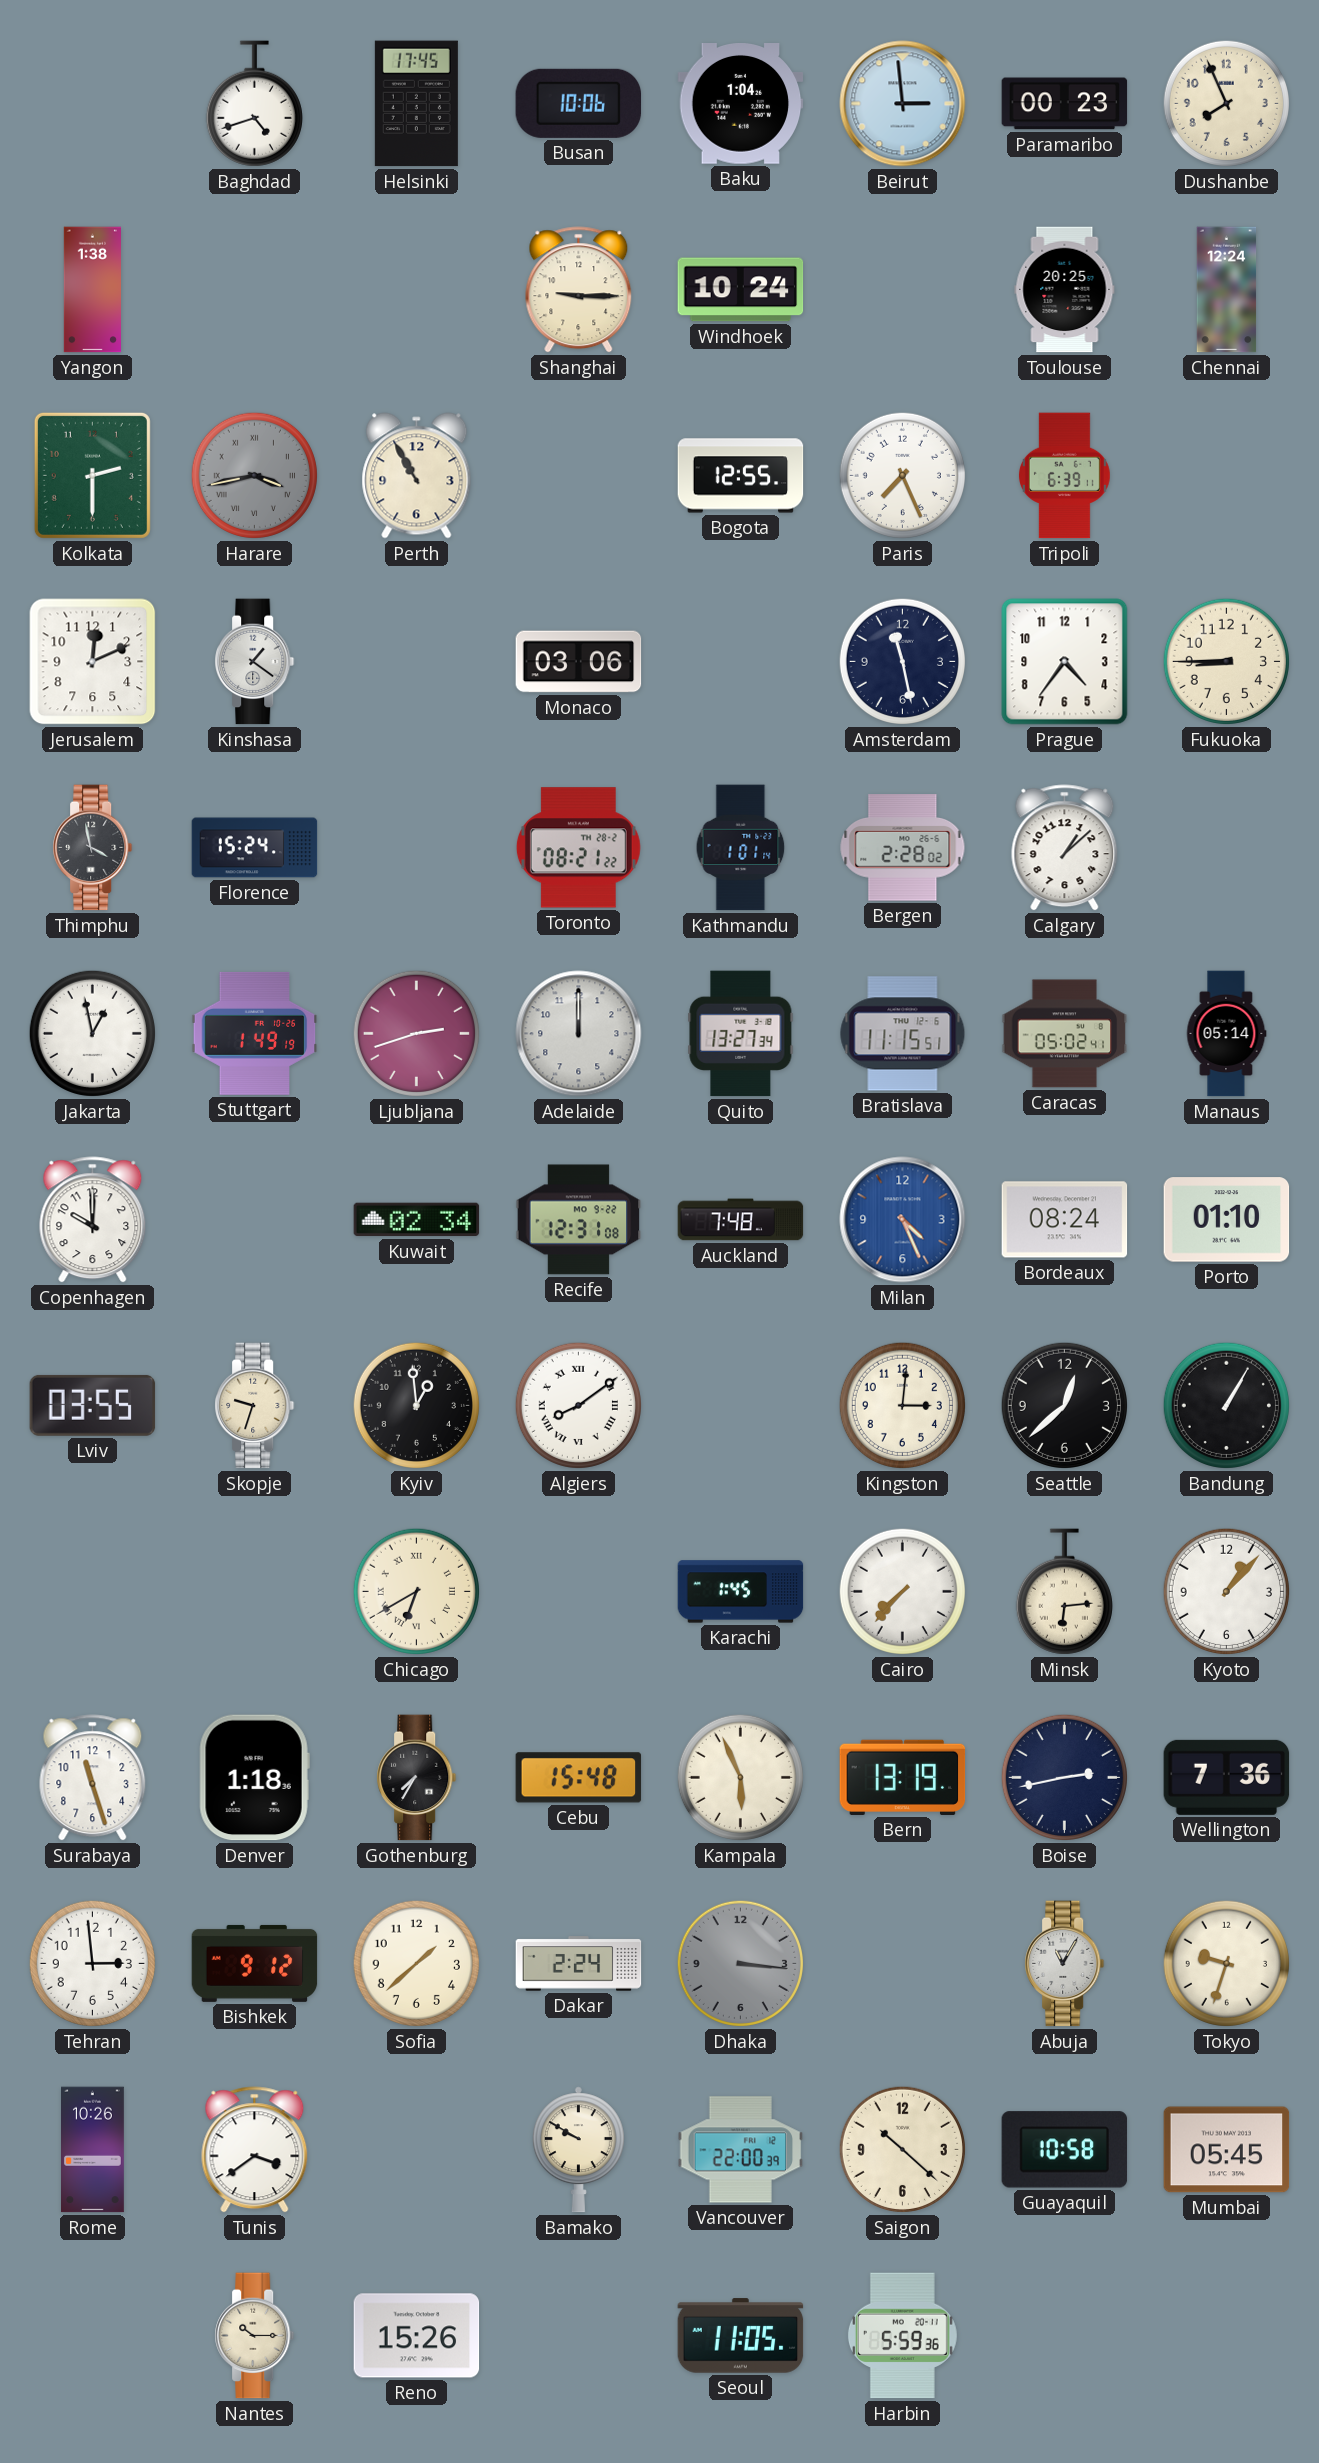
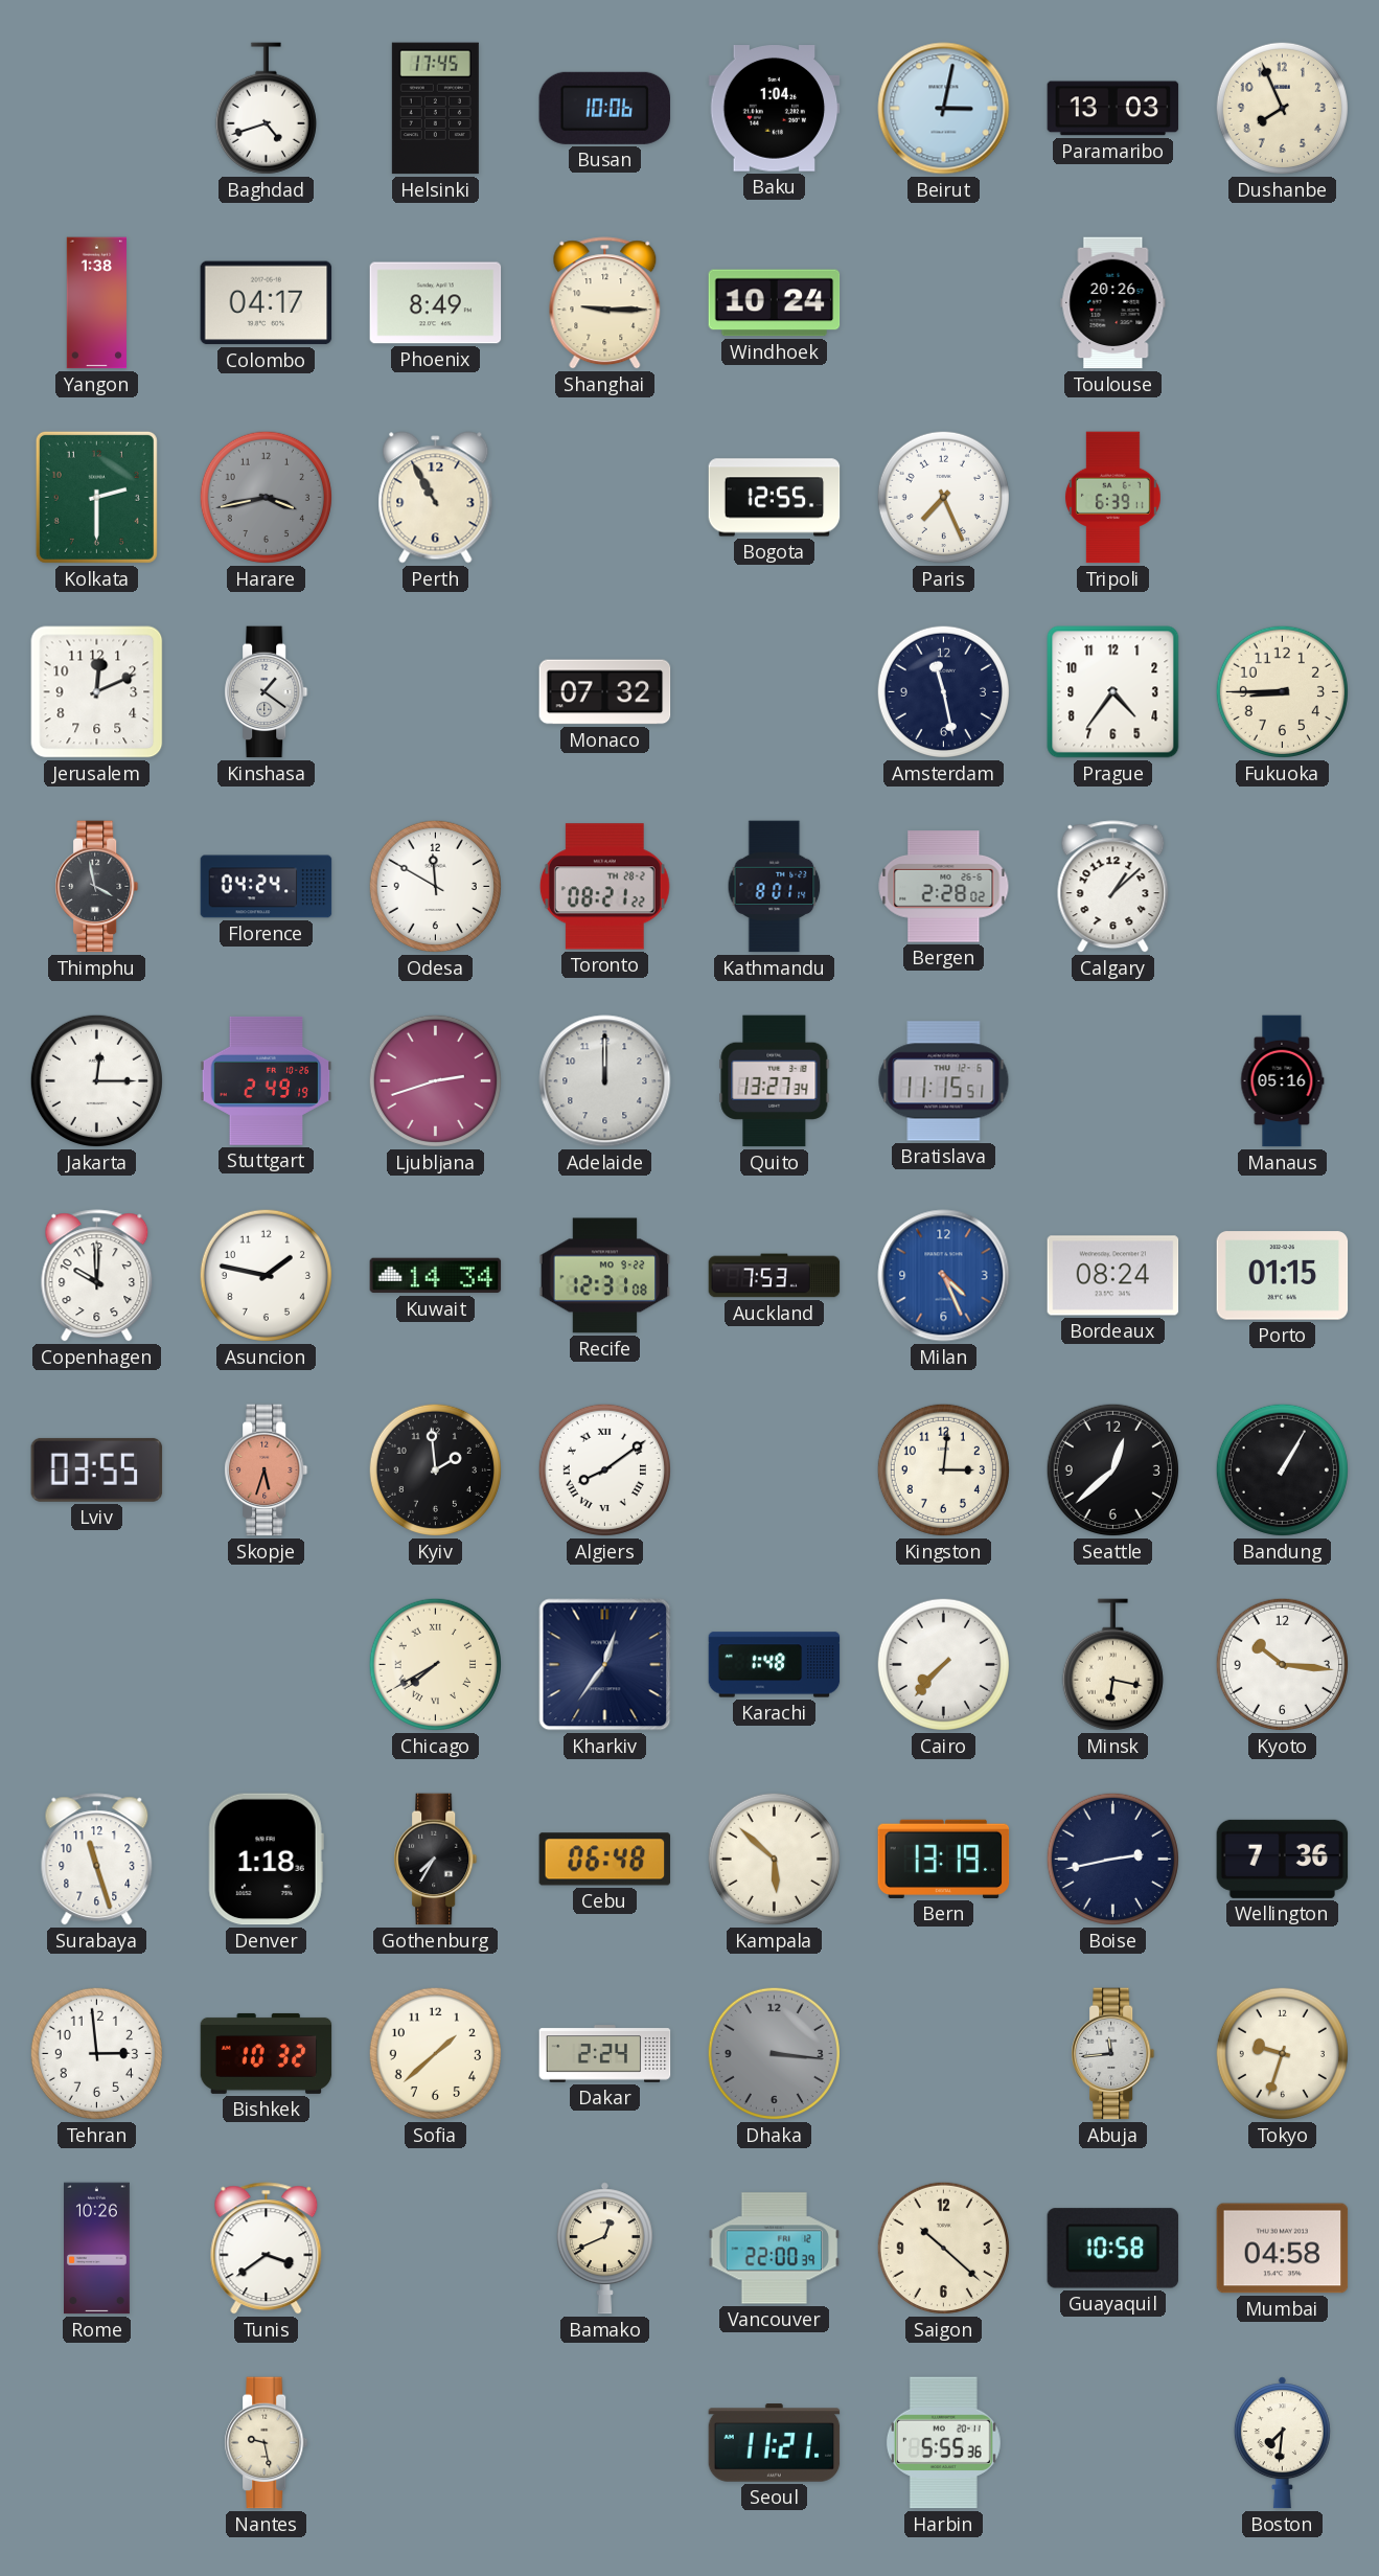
Beirut: 2:59 -> 3:02
Paramaribo: 00:23 -> 13:03
Colombo: none -> 04:17
Phoenix: none -> 8:49
Toulouse: 20:25 -> 20:26
Chennai: 12:24 -> none
Harare numerals: Roman -> Arabic
Monaco: 03:06 -> 07:32
Florence: 15:24 -> 04:24
Odesa: none -> 11:50
Kathmandu: 1:01 -> 8:01
Jakarta: 12:58 -> 12:15
Stuttgart: 1:49 -> 2:49
Caracas: 05:02 -> none
Manaus: 05:14 -> 05:16
Asuncion: none -> 1:47
Kuwait: 02:34 -> 14:34
Auckland: 7:48 -> 7:53
Porto: 01:10 -> 01:15
Skopje: 9:33 -> 5:33
Skopje dial: cream -> salmon
Kyiv: 12:59 -> 1:59
Chicago: 6:40 -> 7:40
Kharkiv: none -> 12:36
Karachi: 1:45 -> 1:48
Minsk: 6:14 -> 6:17
Kyoto: 1:07 -> 10:16
Cebu: 15:48 -> 06:48
Kampala: 5:56 -> 5:52
Bishkek: 9:12 -> 10:32
Abuja: 11:05 -> 11:44
Bamako: 9:50 -> 12:41
Mumbai: 05:45 -> 04:58
Nantes: 10:15 -> 9:28
Reno: 15:26 -> none
Seoul: 11:05 -> 11:21
Harbin: 5:59 -> 5:55
Boston: none -> 7:31
